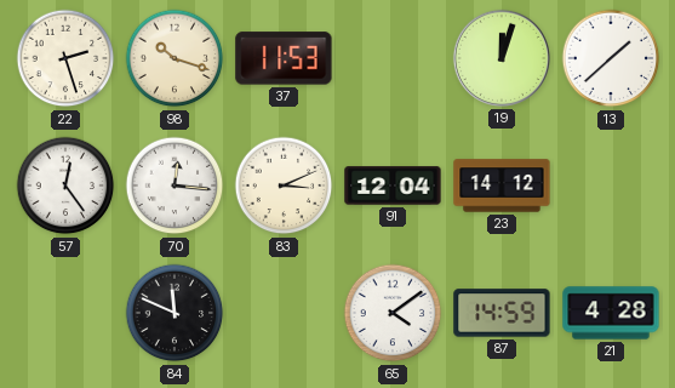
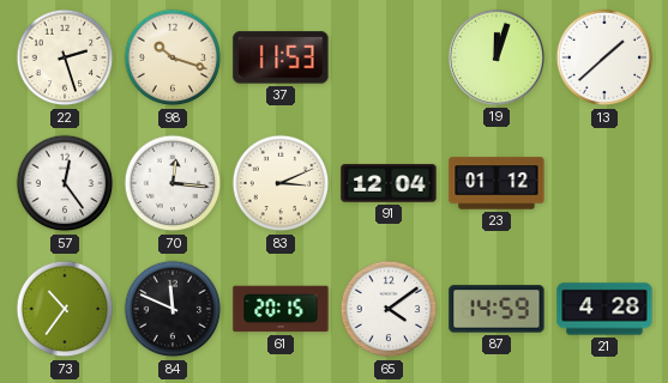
23: 14:12 -> 01:12
73: none -> 10:36
61: none -> 20:15
